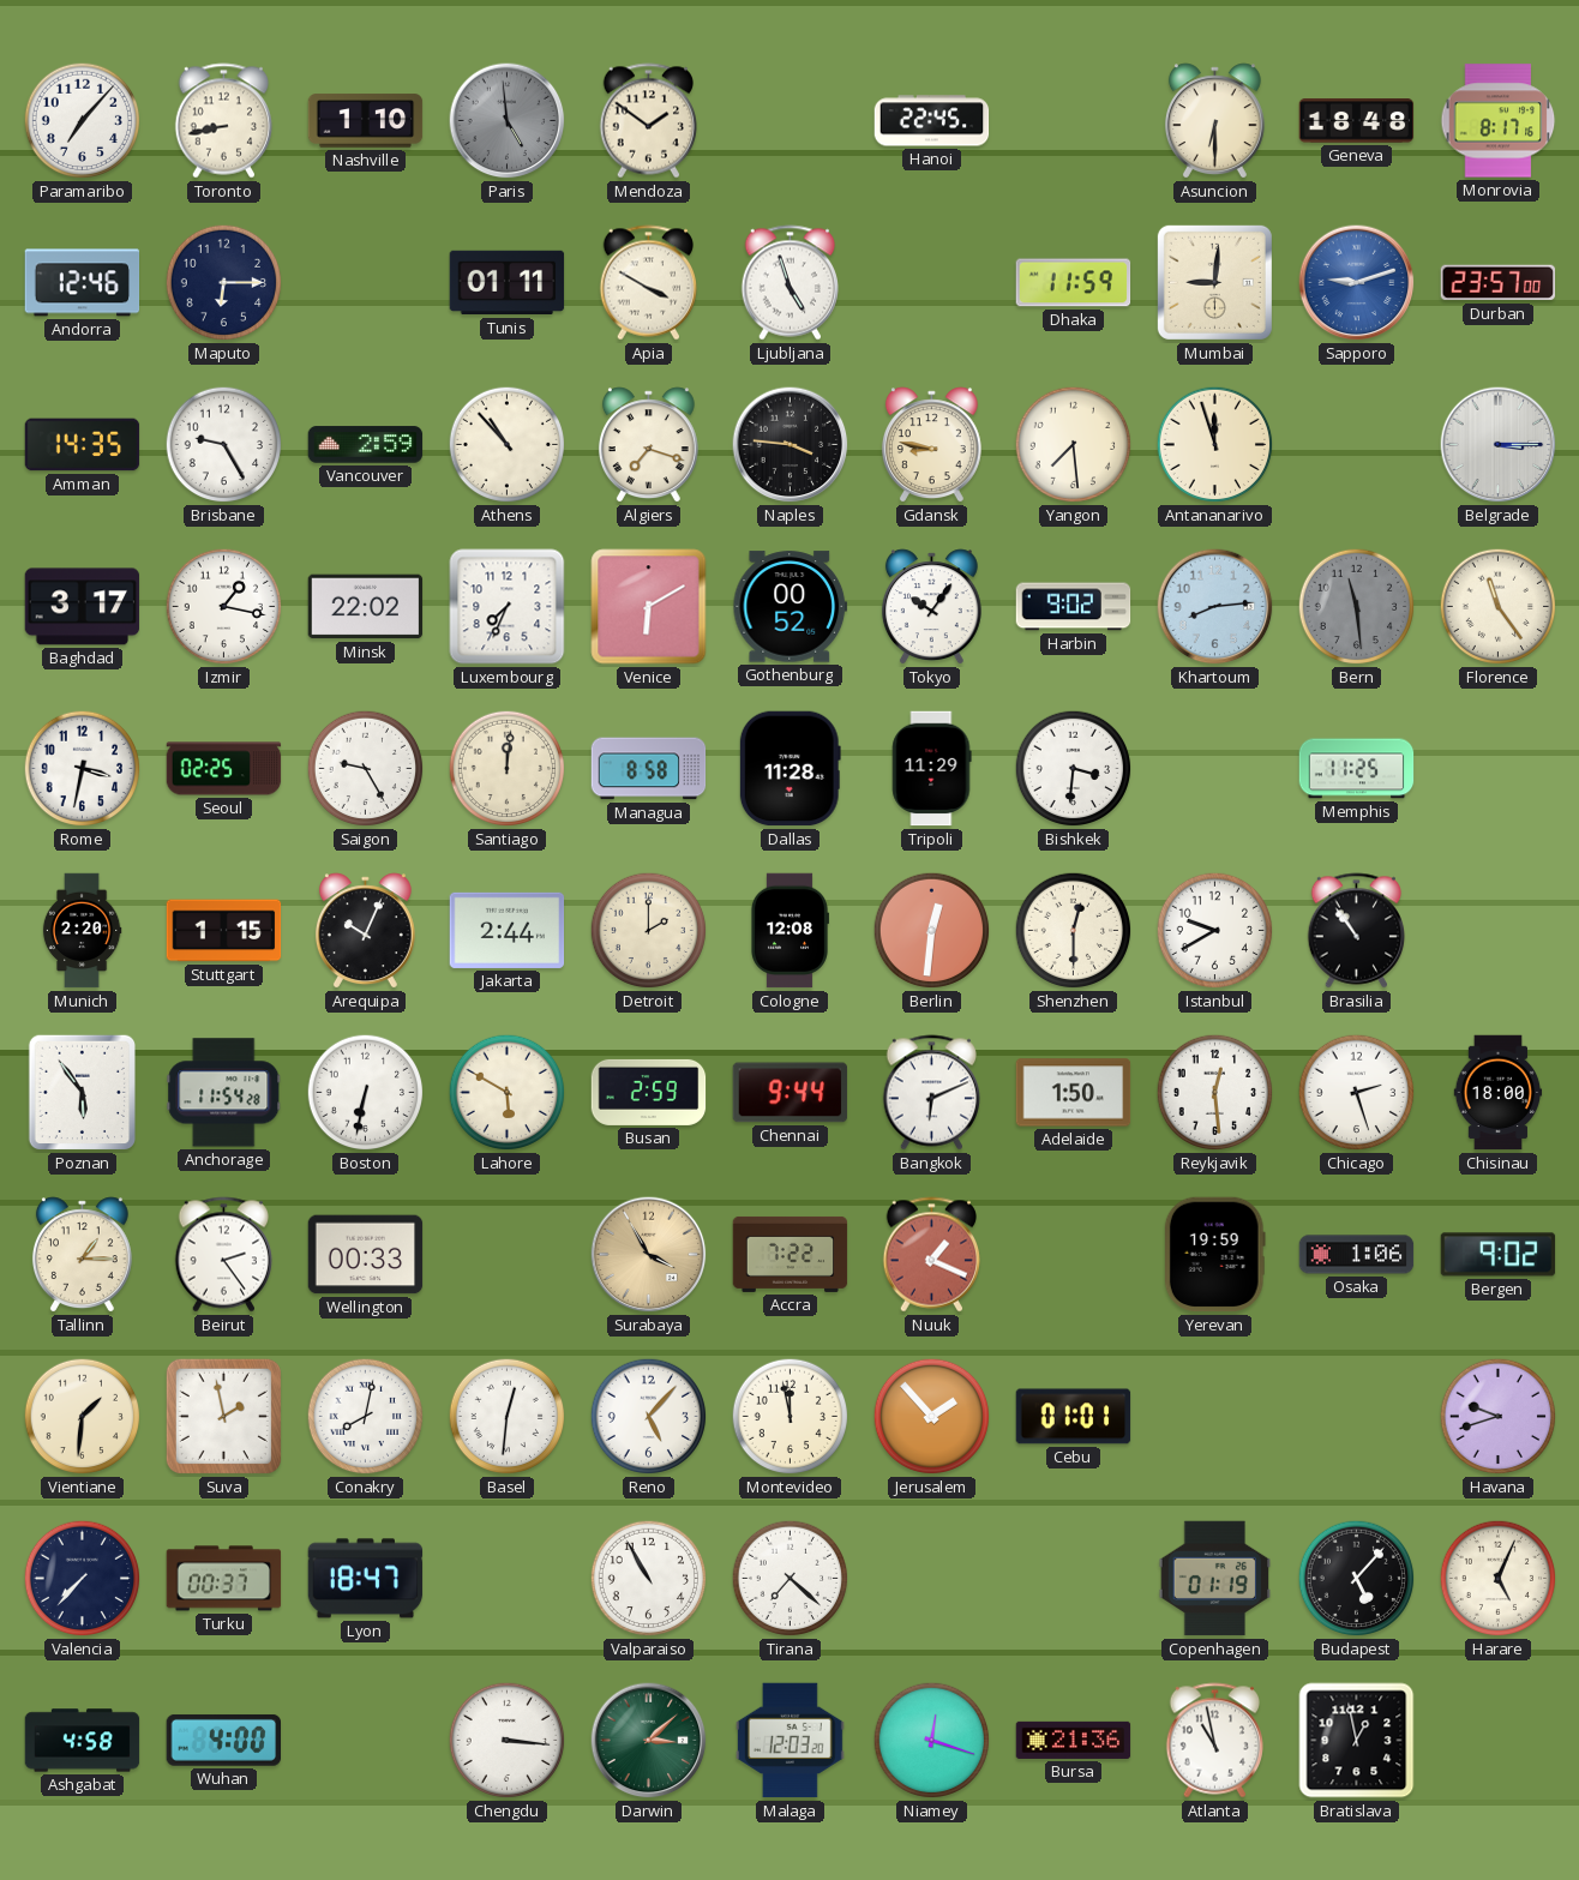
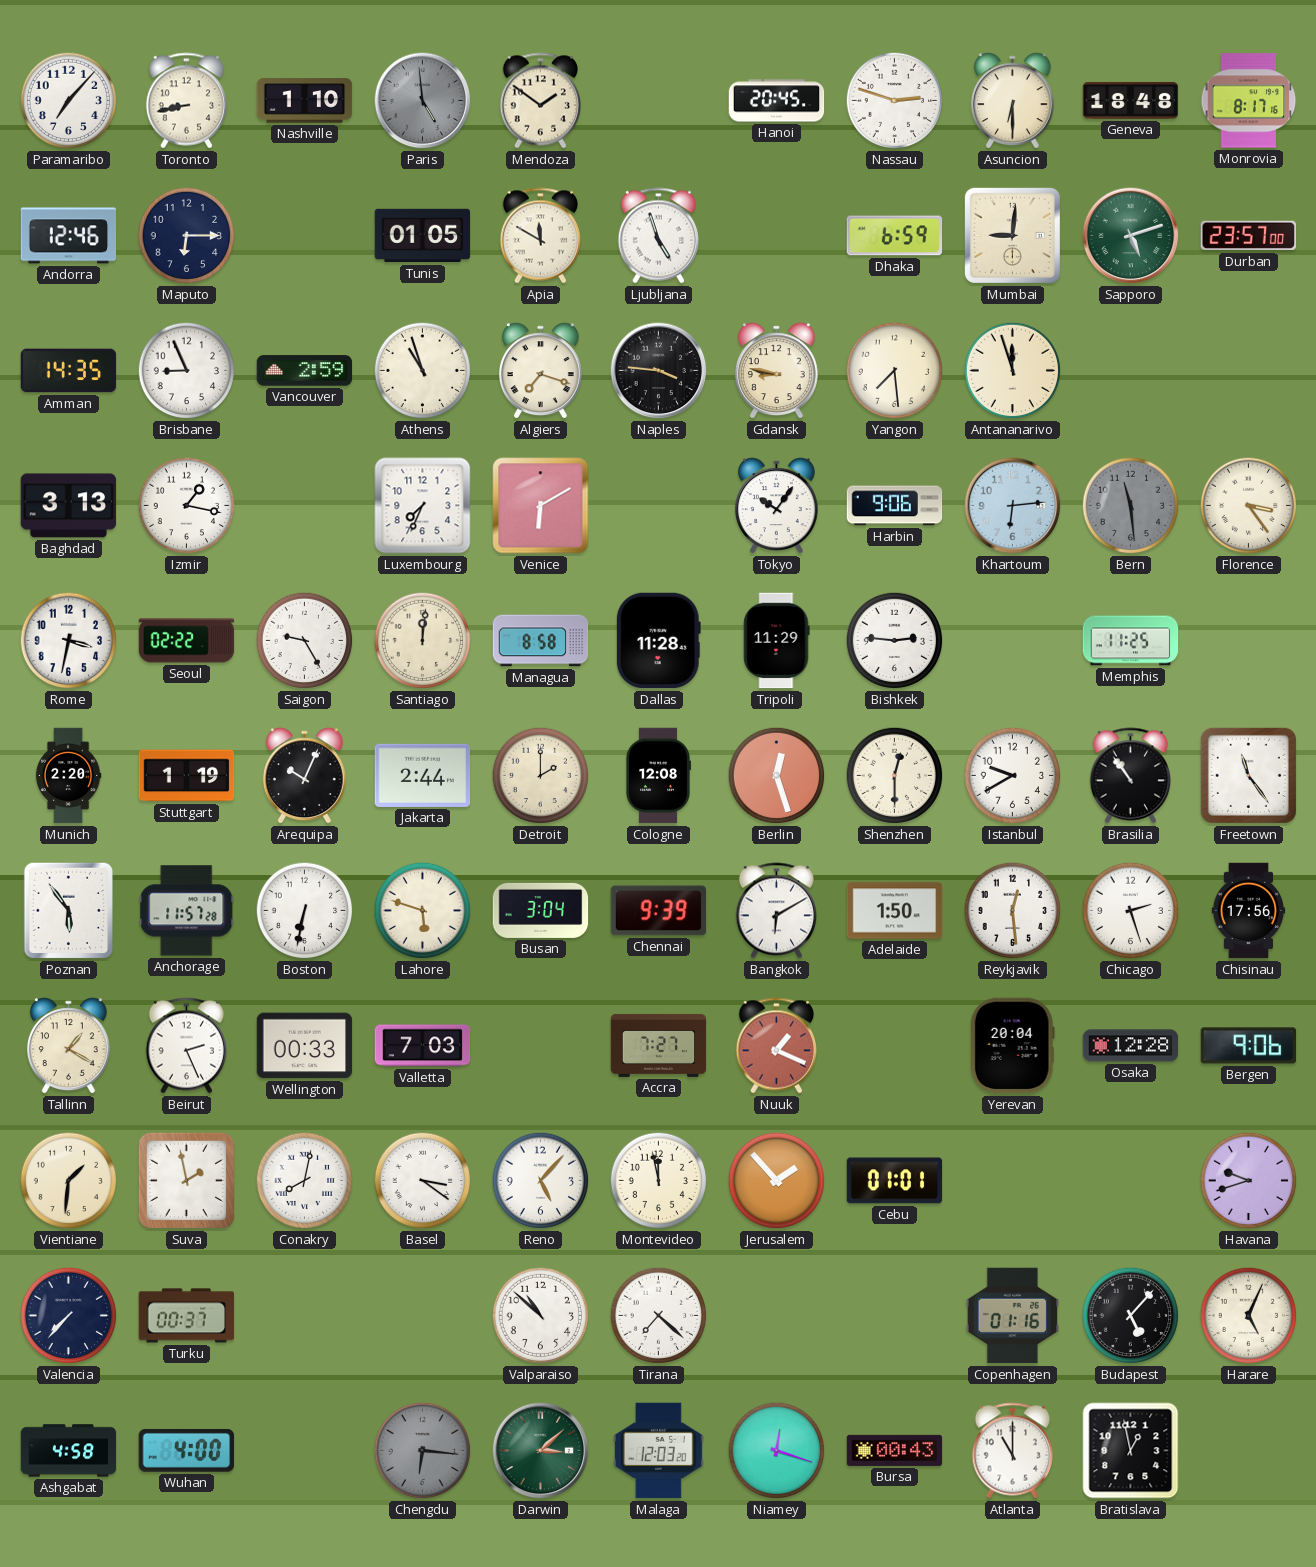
Hanoi: 22:45 -> 20:45
Nassau: none -> 2:48
Tunis: 01:11 -> 01:05
Apia: 3:50 -> 11:50
Dhaka: 11:59 -> 6:59
Sapporo: 9:12 -> 5:12
Sapporo dial: blue -> green
Brisbane: 9:25 -> 8:56
Athens: 10:53 -> 10:57
Belgrade: 3:15 -> none
Baghdad: 3:17 -> 3:13
Minsk: 22:02 -> none
Gothenburg: 00:52 -> none
Harbin: 9:02 -> 9:06
Khartoum: 8:14 -> 6:14
Florence: 11:24 -> 3:24
Seoul: 02:25 -> 02:22
Bishkek: 3:31 -> 2:46
Stuttgart: 1:15 -> 1:19
Berlin: 12:31 -> 12:27
Freetown: none -> 11:24
Anchorage: 11:54 -> 11:57
Lahore: 5:50 -> 5:48
Busan: 2:59 -> 3:04
Chennai: 9:44 -> 9:39
Bangkok: 6:11 -> 6:10
Chisinau: 18:00 -> 17:56
Tallinn: 1:15 -> 1:20
Beirut: 2:24 -> 2:26
Valletta: none -> 7:03
Surabaya: 3:55 -> none
Accra: 7:22 -> 7:27
Yerevan: 19:59 -> 20:04
Osaka: 1:06 -> 12:28
Bergen: 9:02 -> 9:06
Basel: 12:31 -> 3:21
Lyon: 18:47 -> none
Valparaiso: 10:55 -> 10:52
Copenhagen: 01:19 -> 01:16
Chengdu: 3:16 -> 6:16
Chengdu dial: white -> grey
Bursa: 21:36 -> 00:43
Atlanta: 10:58 -> 11:00
